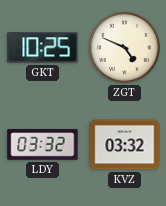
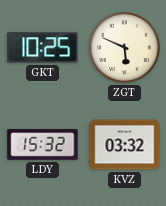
ZGT: 4:49 -> 5:49
LDY: 03:32 -> 15:32
